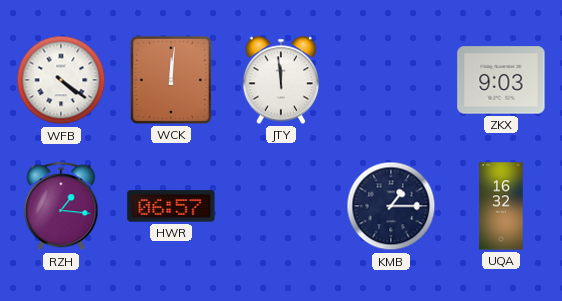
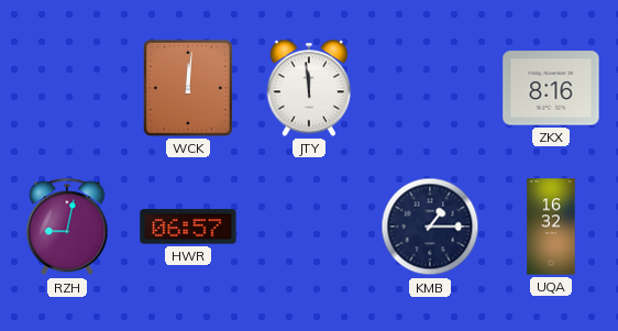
WFB: 4:21 -> none
ZKX: 9:03 -> 8:16
RZH: 1:16 -> 9:02
